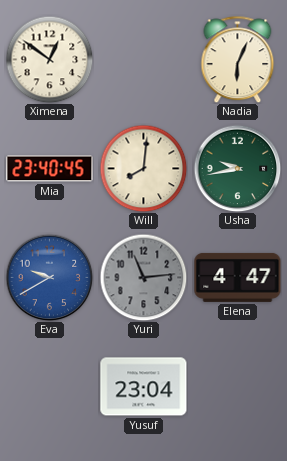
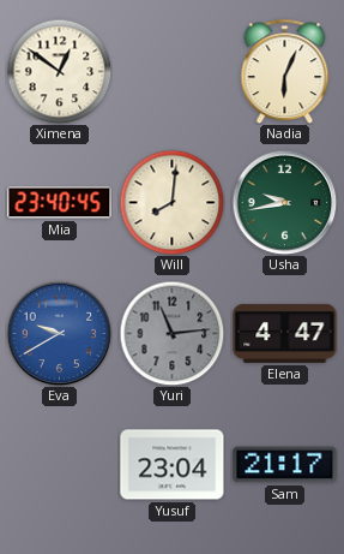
Sam: none -> 21:17
